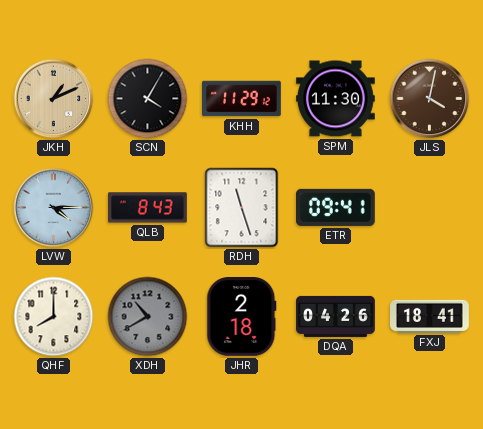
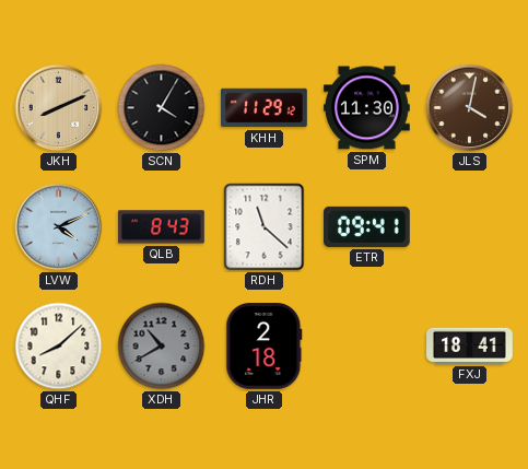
JKH: 1:11 -> 8:11
LVW: 4:15 -> 4:11
RDH: 11:27 -> 11:22
QHF: 8:00 -> 8:08
DQA: 04:26 -> none
